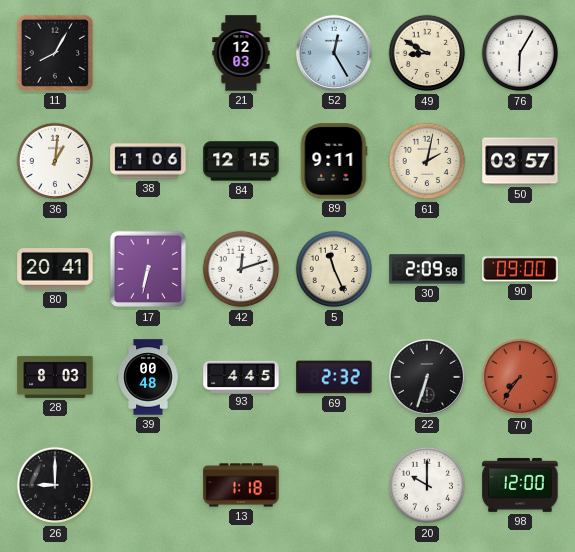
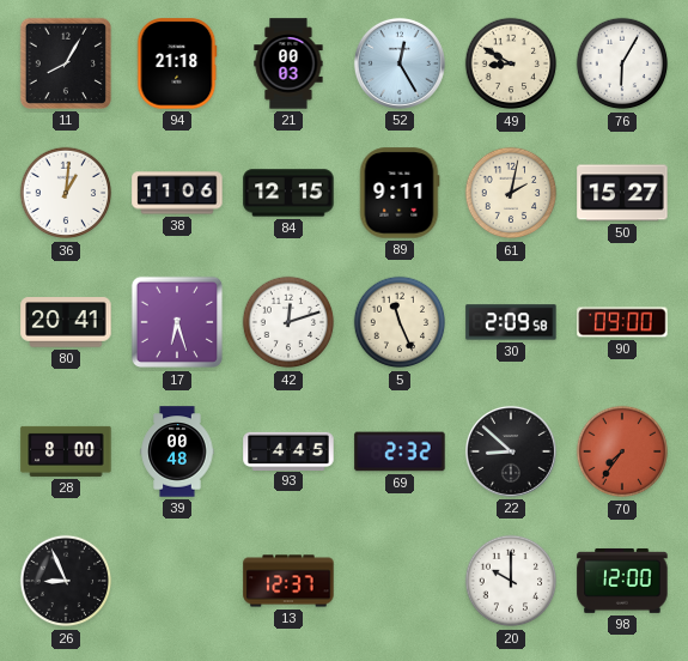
94: none -> 21:18
21: 12:03 -> 00:03
50: 03:57 -> 15:27
17: 6:32 -> 6:27
28: 8:03 -> 8:00
22: 6:33 -> 8:52
26: 9:00 -> 8:56
13: 1:18 -> 12:37
